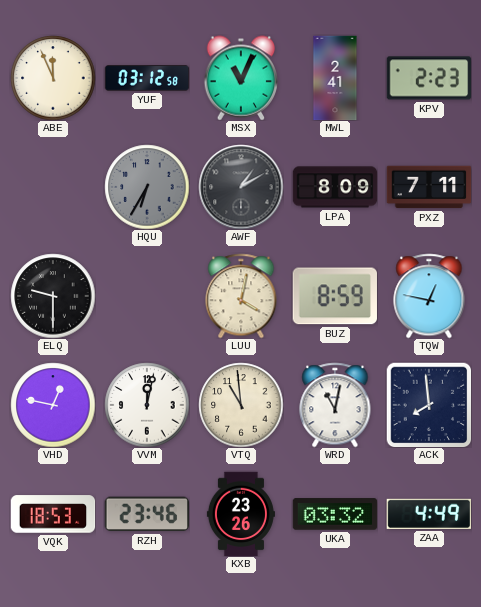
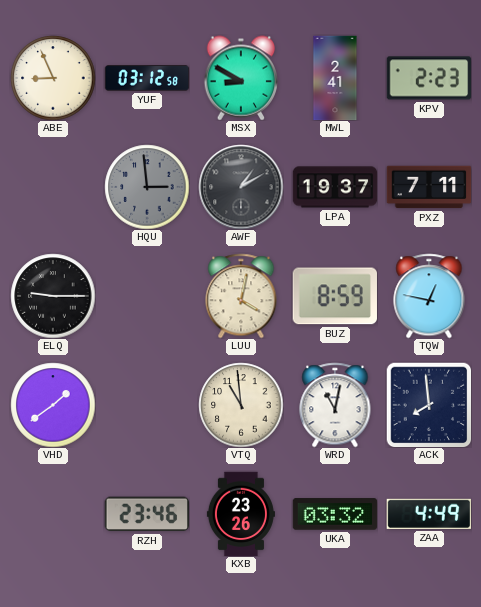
ABE: 11:56 -> 8:56
MSX: 11:04 -> 8:50
HQU: 6:35 -> 2:59
LPA: 8:09 -> 19:37
ELQ: 9:30 -> 9:15
VHD: 12:47 -> 1:39
VVM: 12:02 -> none
VQK: 18:53 -> none
